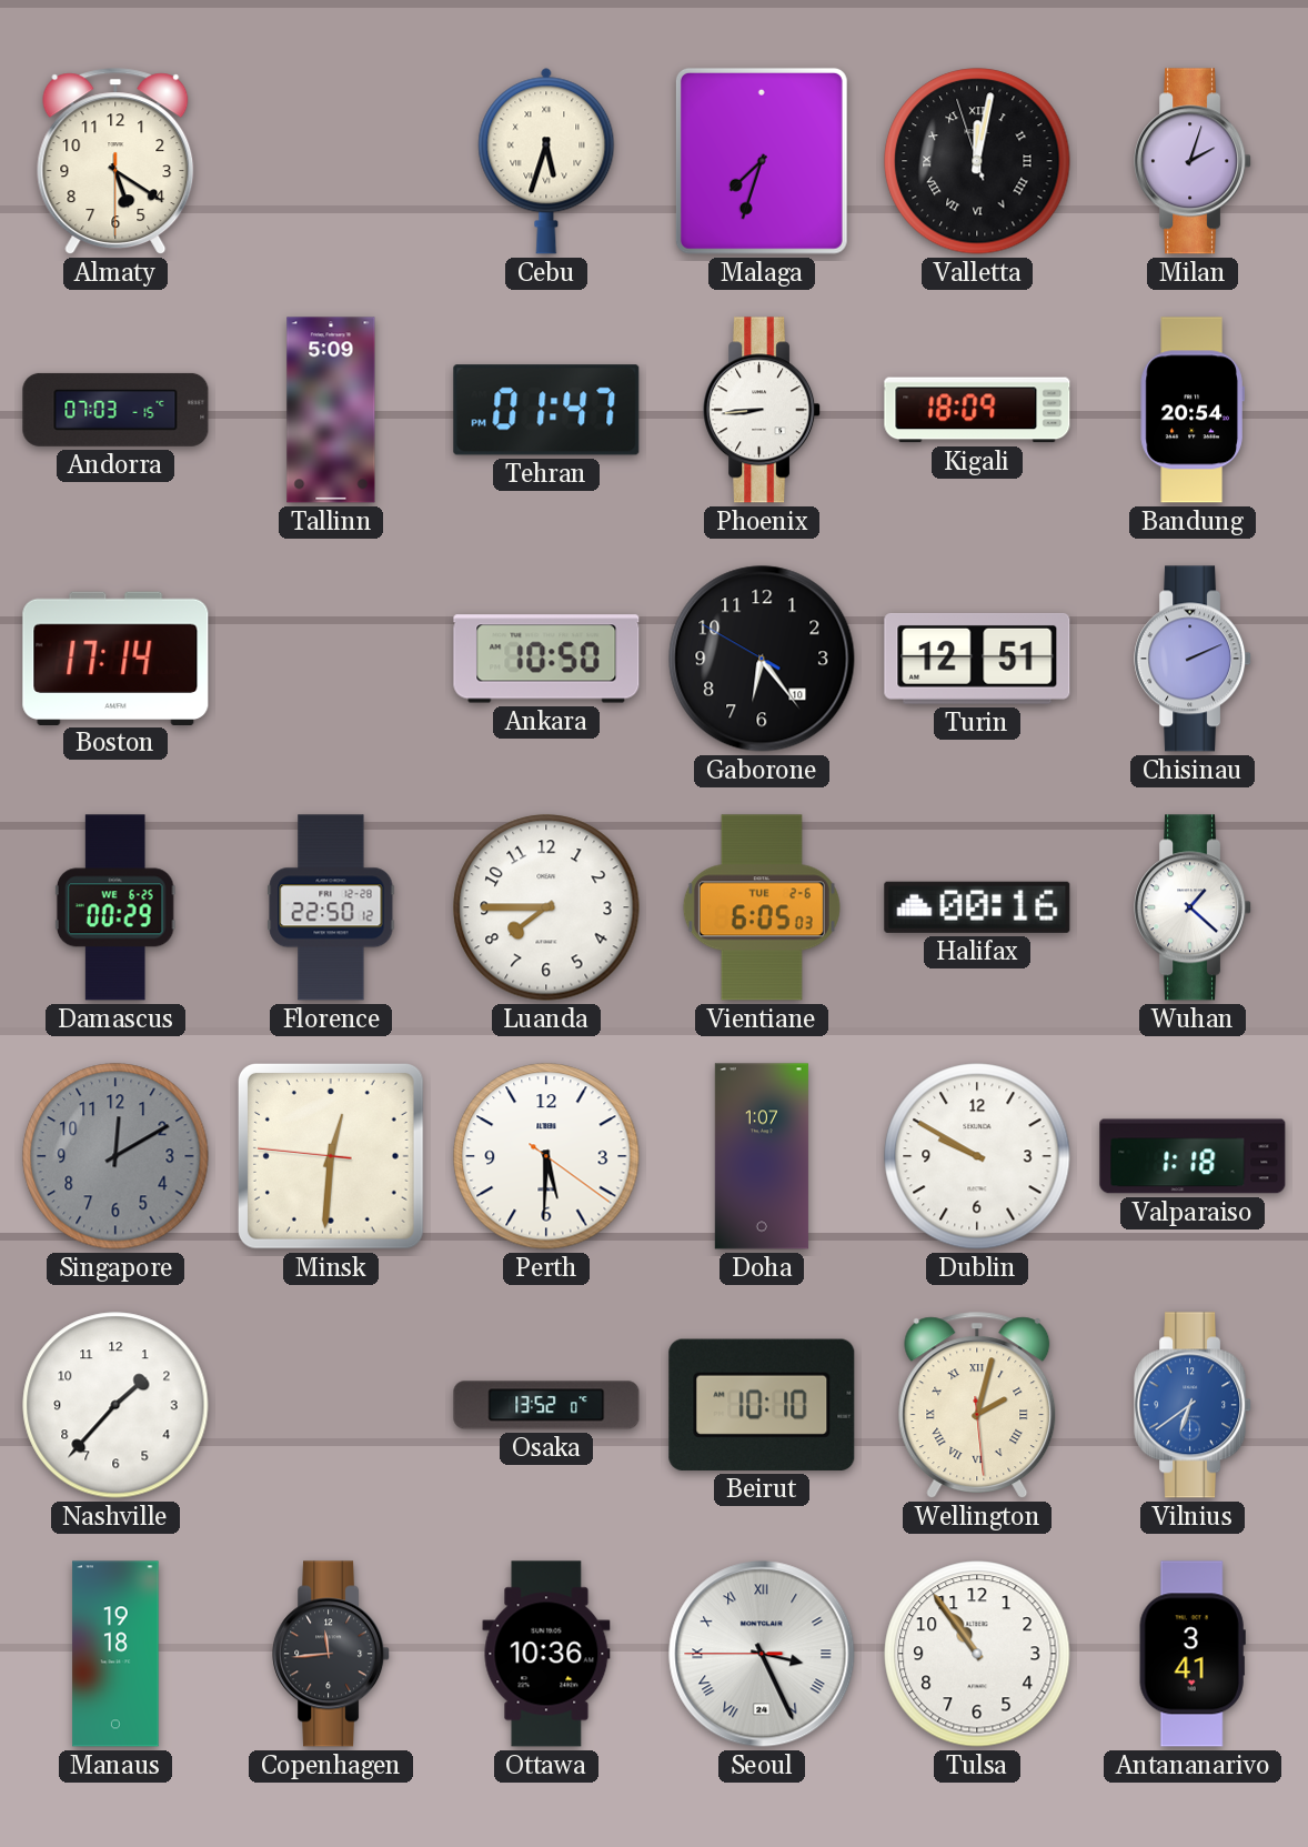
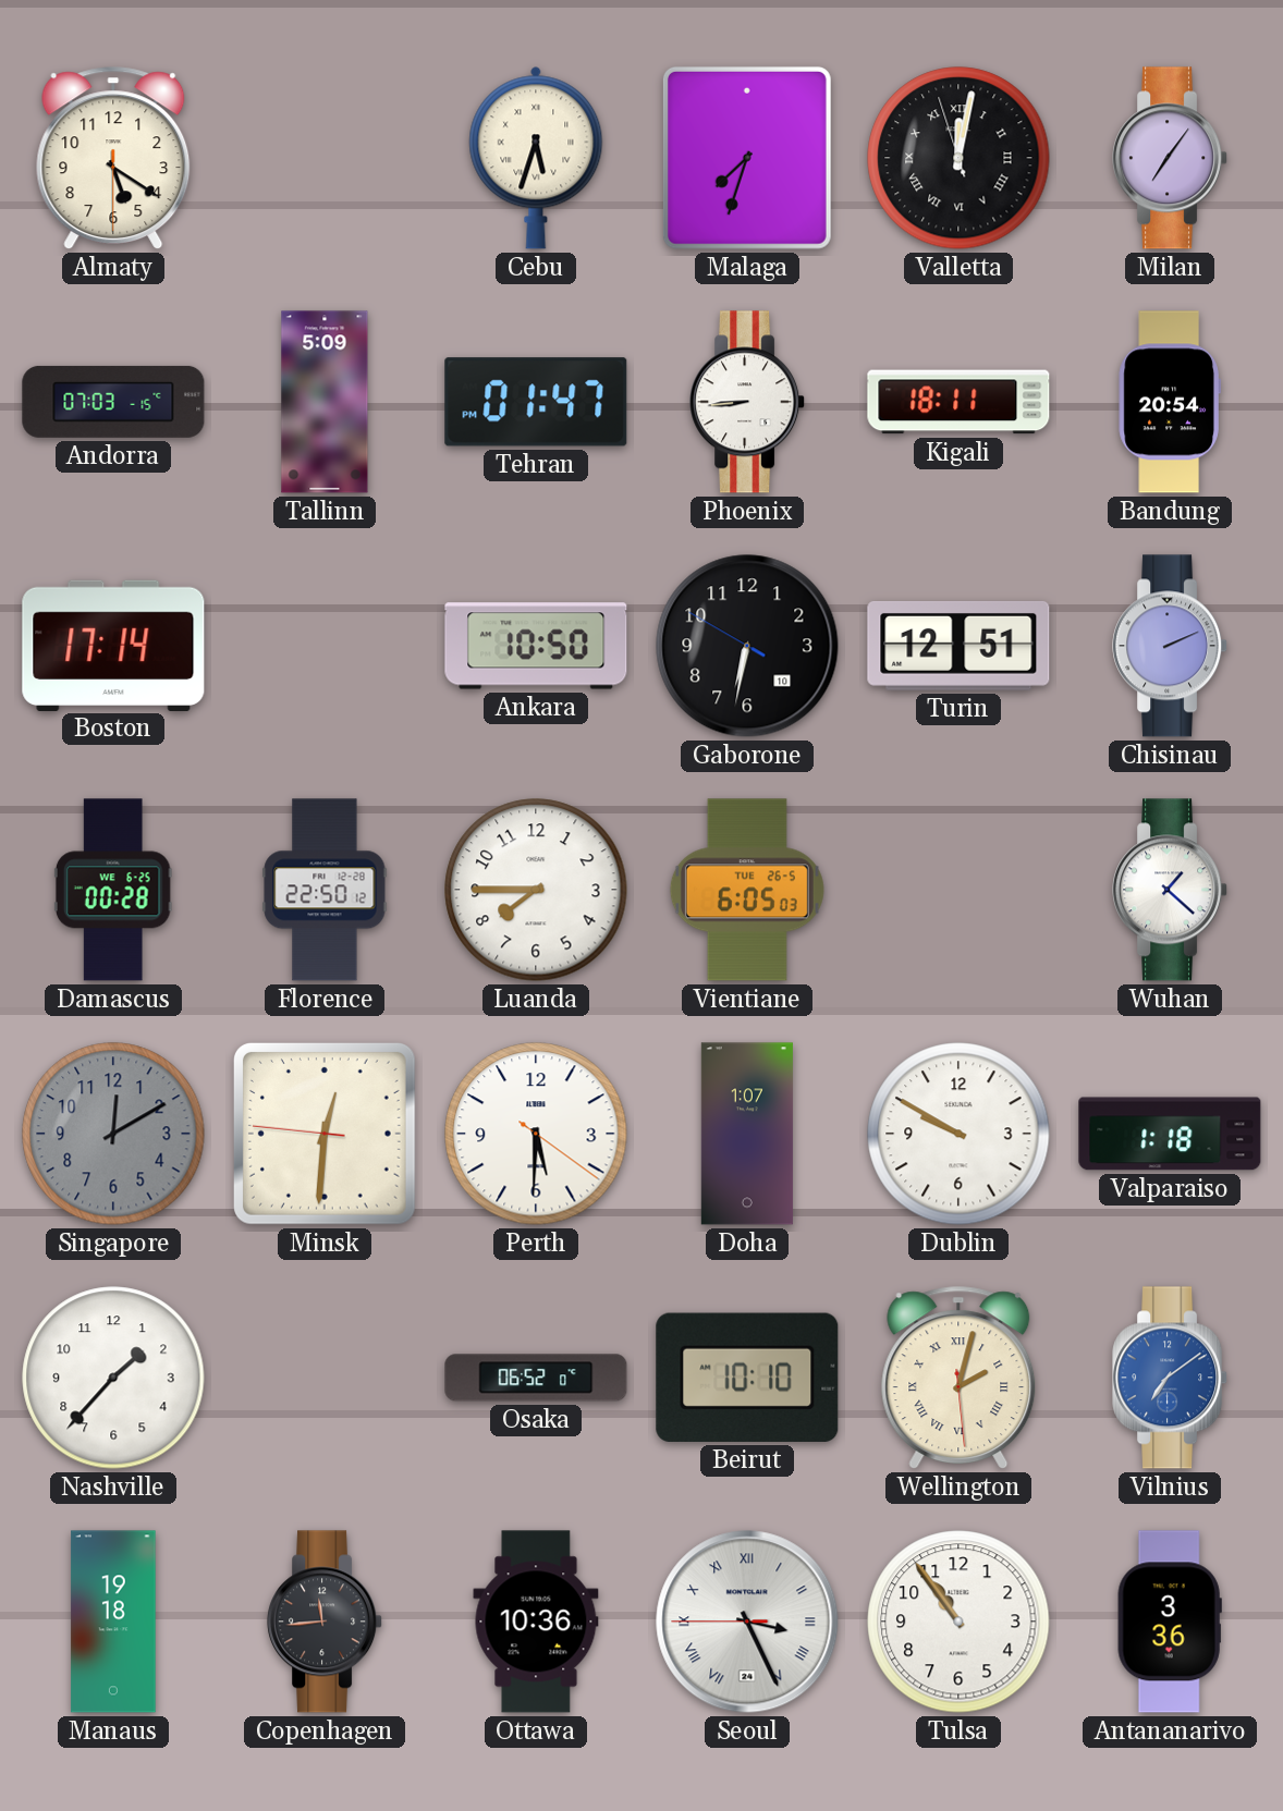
Milan: 2:03 -> 7:06
Kigali: 18:09 -> 18:11
Gaborone: 6:23 -> 6:31
Damascus: 00:29 -> 00:28
Vientiane date: TUE 2-6 -> TUE 26-5
Halifax: 00:16 -> none
Osaka: 13:52 -> 06:52
Vilnius: 6:39 -> 7:09
Antananarivo: 3:41 -> 3:36
